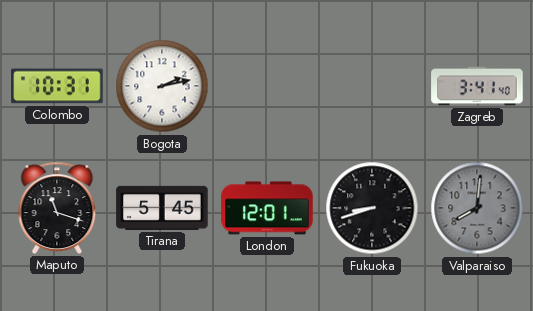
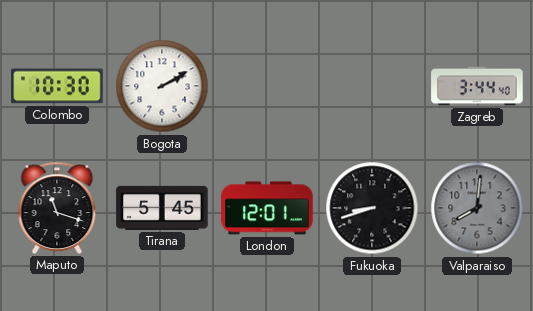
Colombo: 10:31 -> 10:30
Bogota: 2:13 -> 2:10
Zagreb: 3:41 -> 3:44
